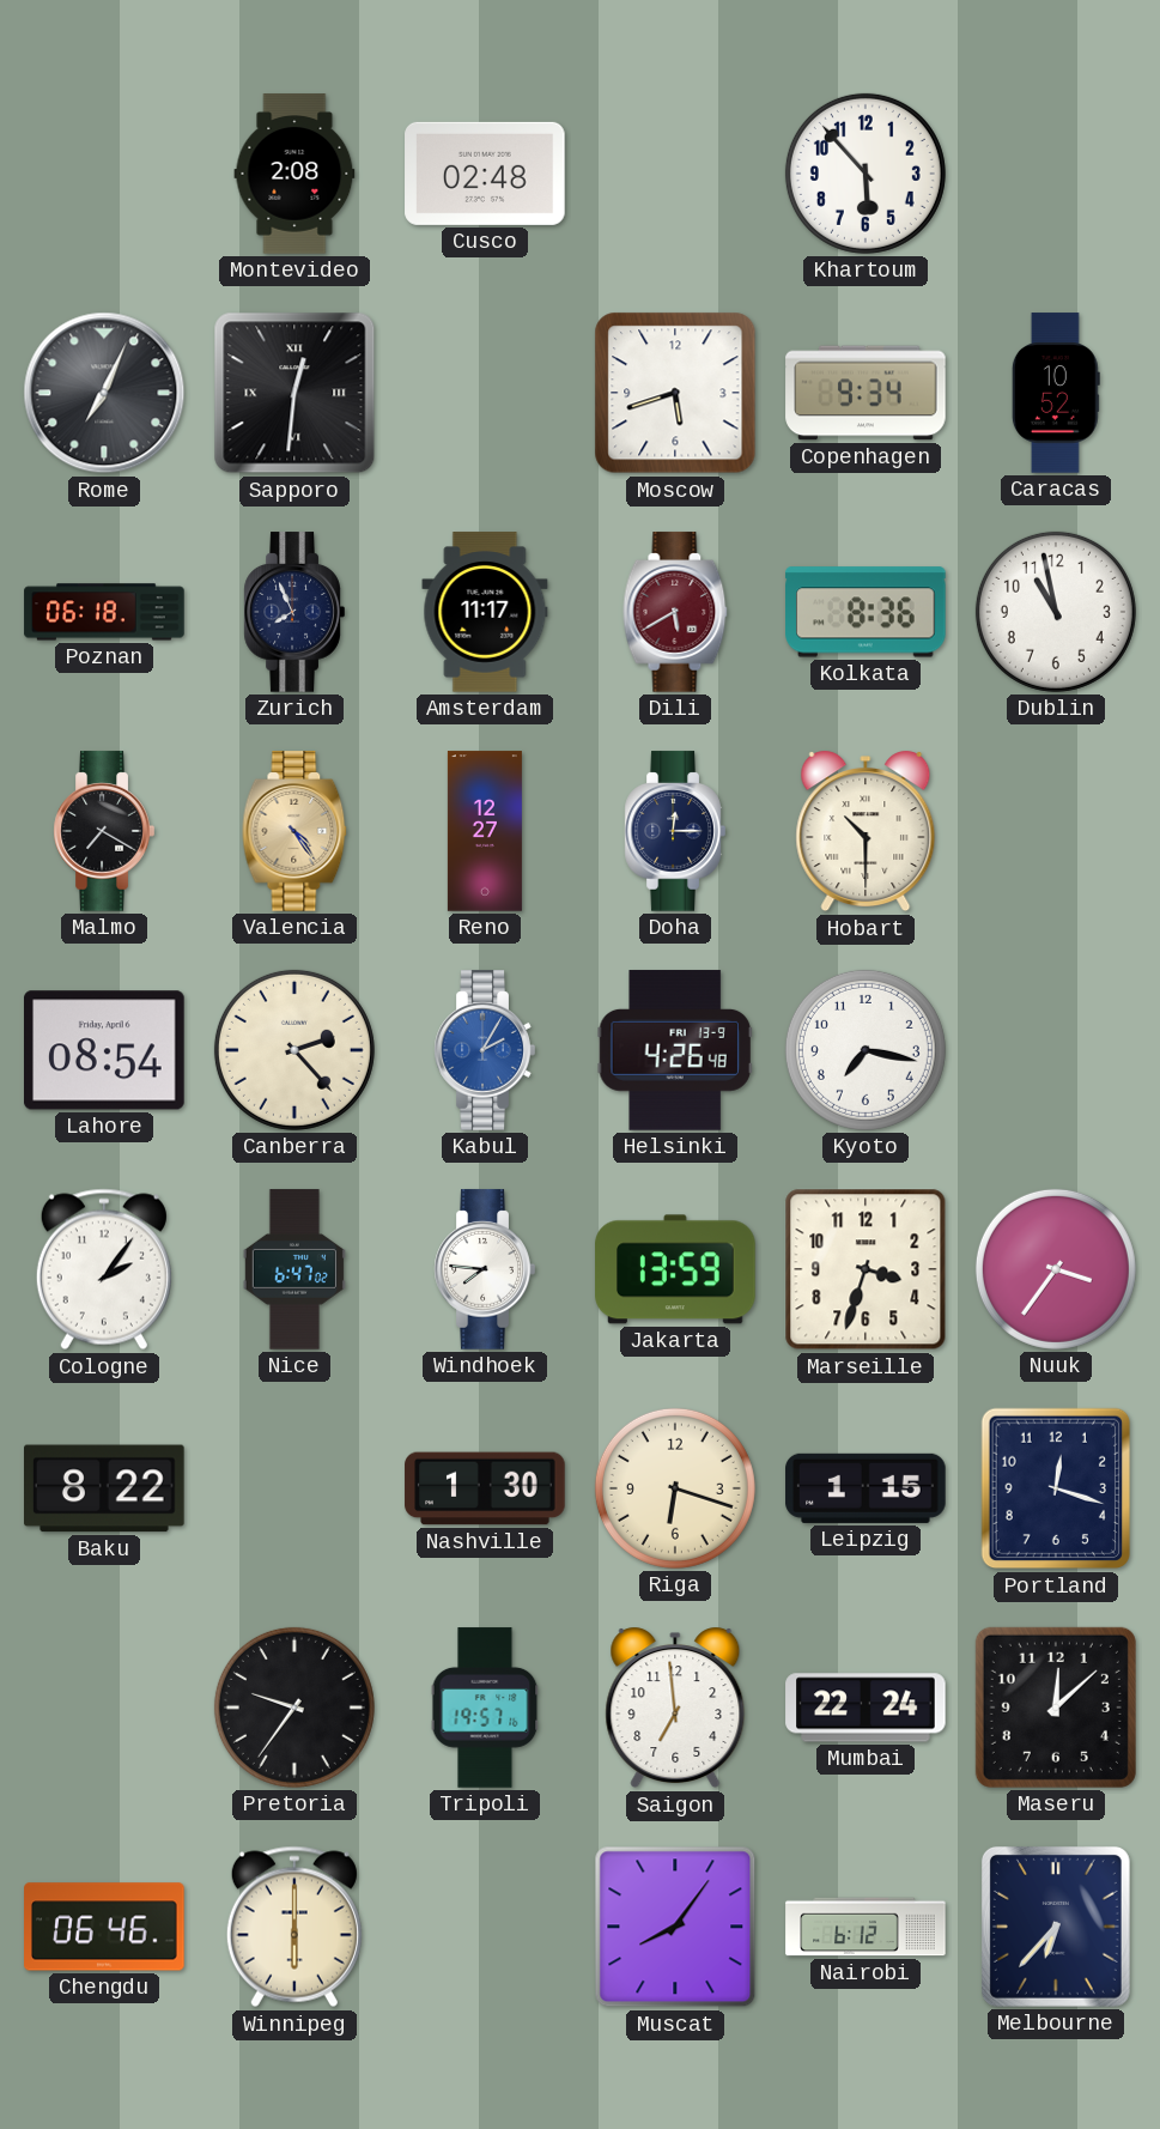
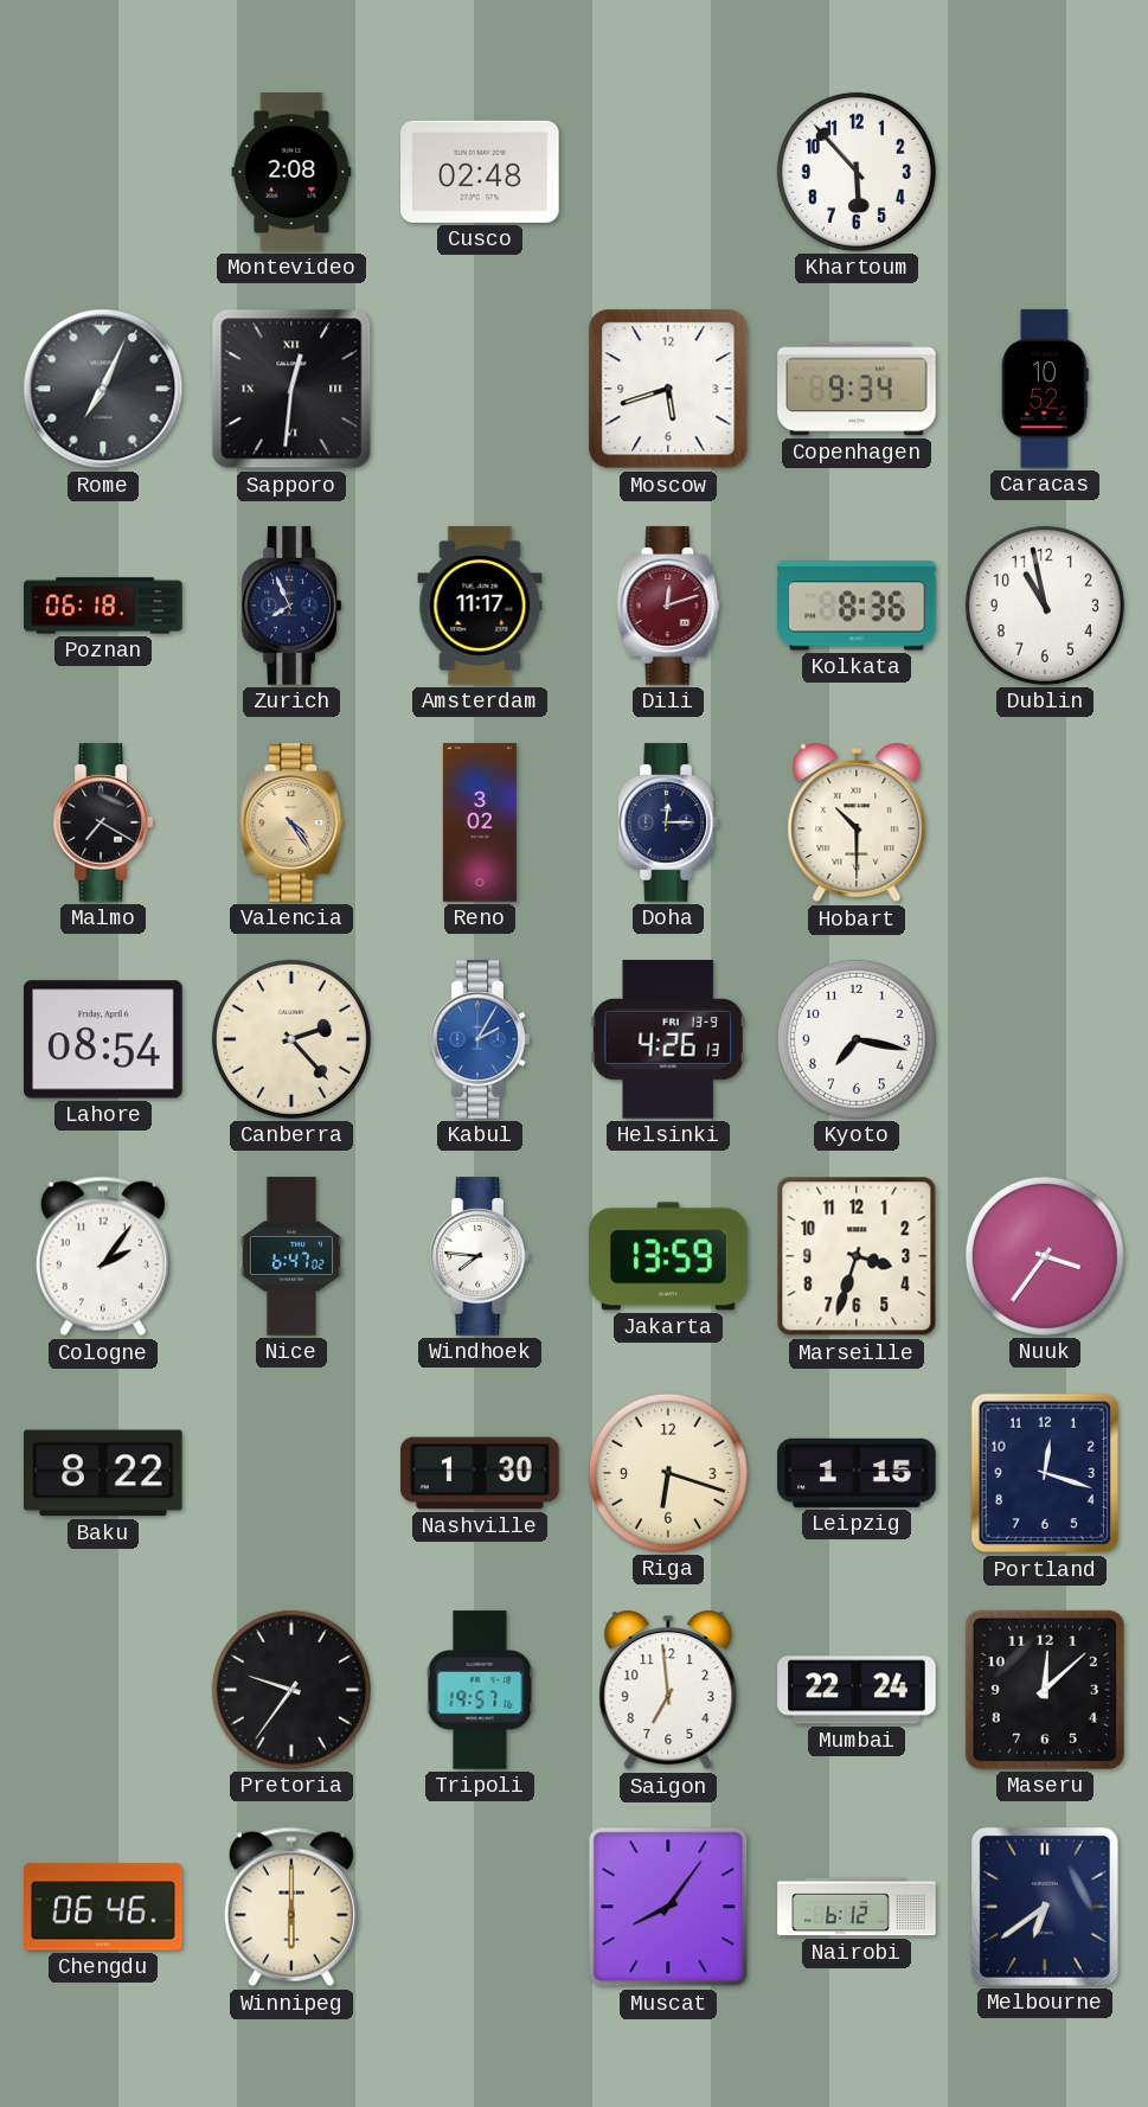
Dili: 5:40 -> 12:12
Reno: 12:27 -> 3:02
Helsinki: 4:26:48 -> 4:26:13
Melbourne: 6:37 -> 6:39
